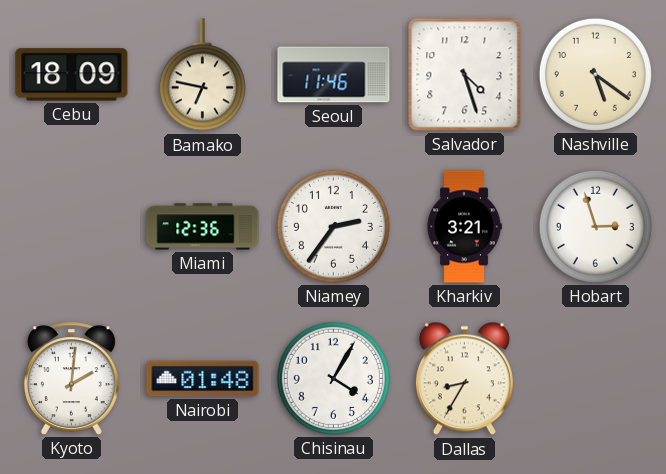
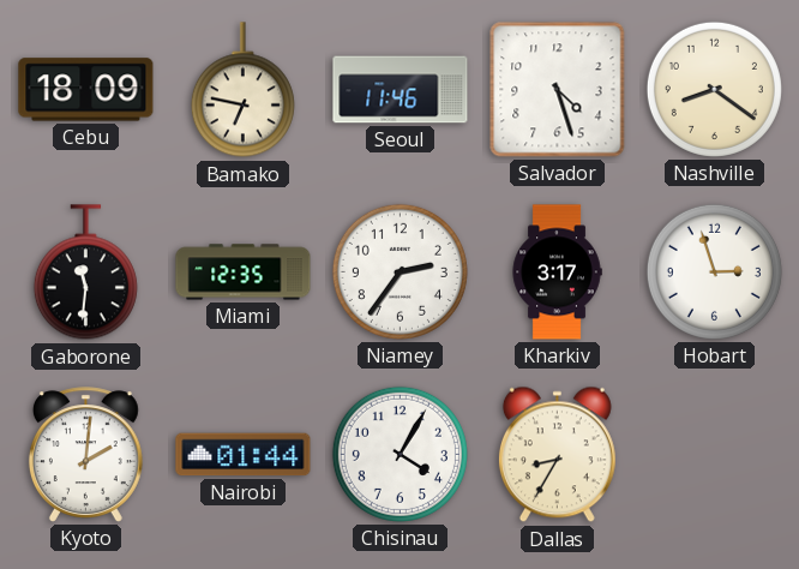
Nashville: 5:21 -> 8:21
Gaborone: none -> 11:31
Miami: 12:36 -> 12:35
Kharkiv: 3:21 -> 3:17
Nairobi: 01:48 -> 01:44
